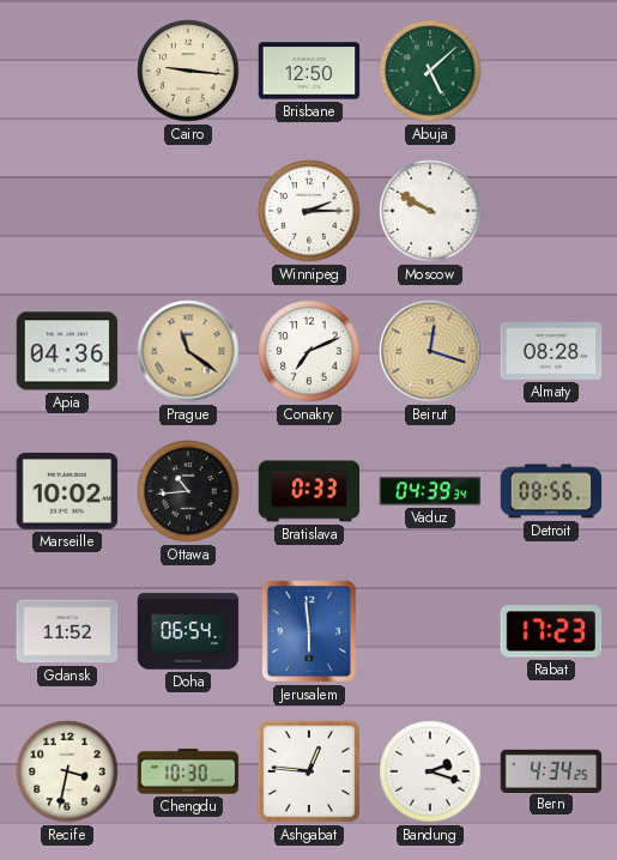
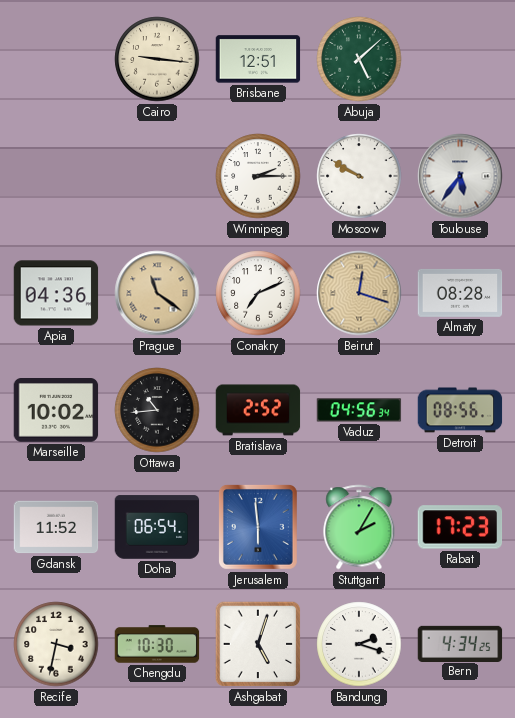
Brisbane: 12:50 -> 12:51
Toulouse: none -> 5:36
Bratislava: 0:33 -> 2:52
Vaduz: 04:39 -> 04:56
Stuttgart: none -> 2:05
Ashgabat: 12:46 -> 5:03
